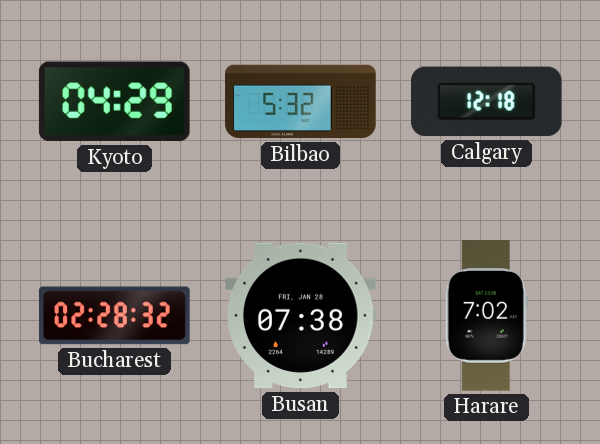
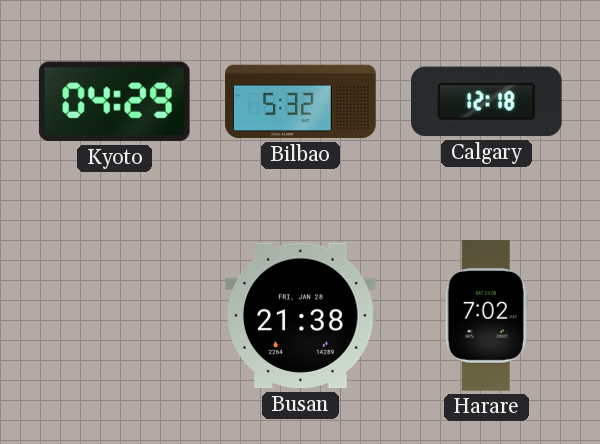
Bucharest: 02:28 -> none
Busan: 07:38 -> 21:38
